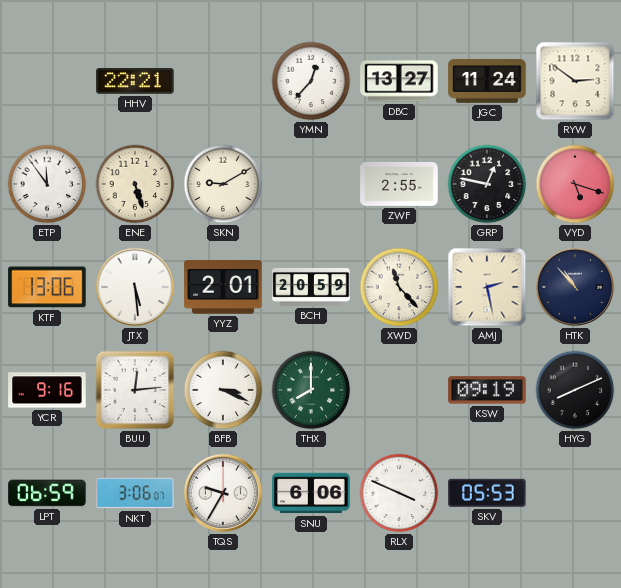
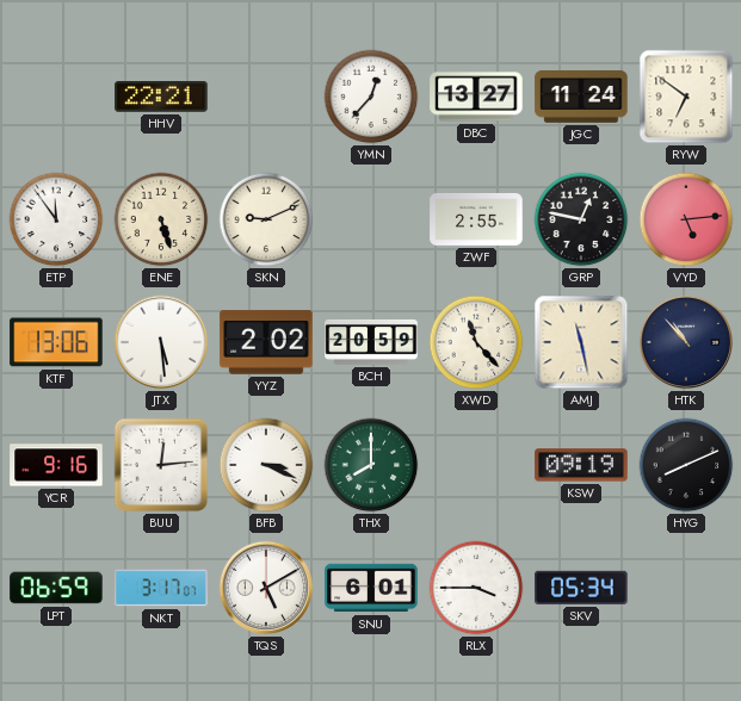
RYW: 2:51 -> 6:51
SKN: 9:10 -> 9:11
VYD: 5:18 -> 5:14
YYZ: 2:01 -> 2:02
AMJ: 2:28 -> 11:28
NKT: 3:06 -> 3:17
TQS: 9:35 -> 5:10
SNU: 6:06 -> 6:01
RLX: 3:49 -> 3:45
SKV: 05:53 -> 05:34
